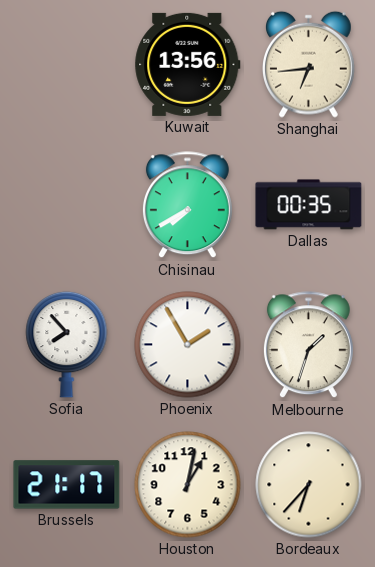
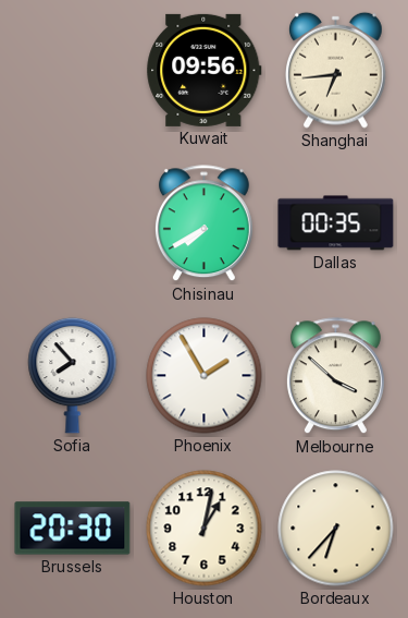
Kuwait: 13:56 -> 09:56
Melbourne: 1:33 -> 3:52
Brussels: 21:17 -> 20:30
